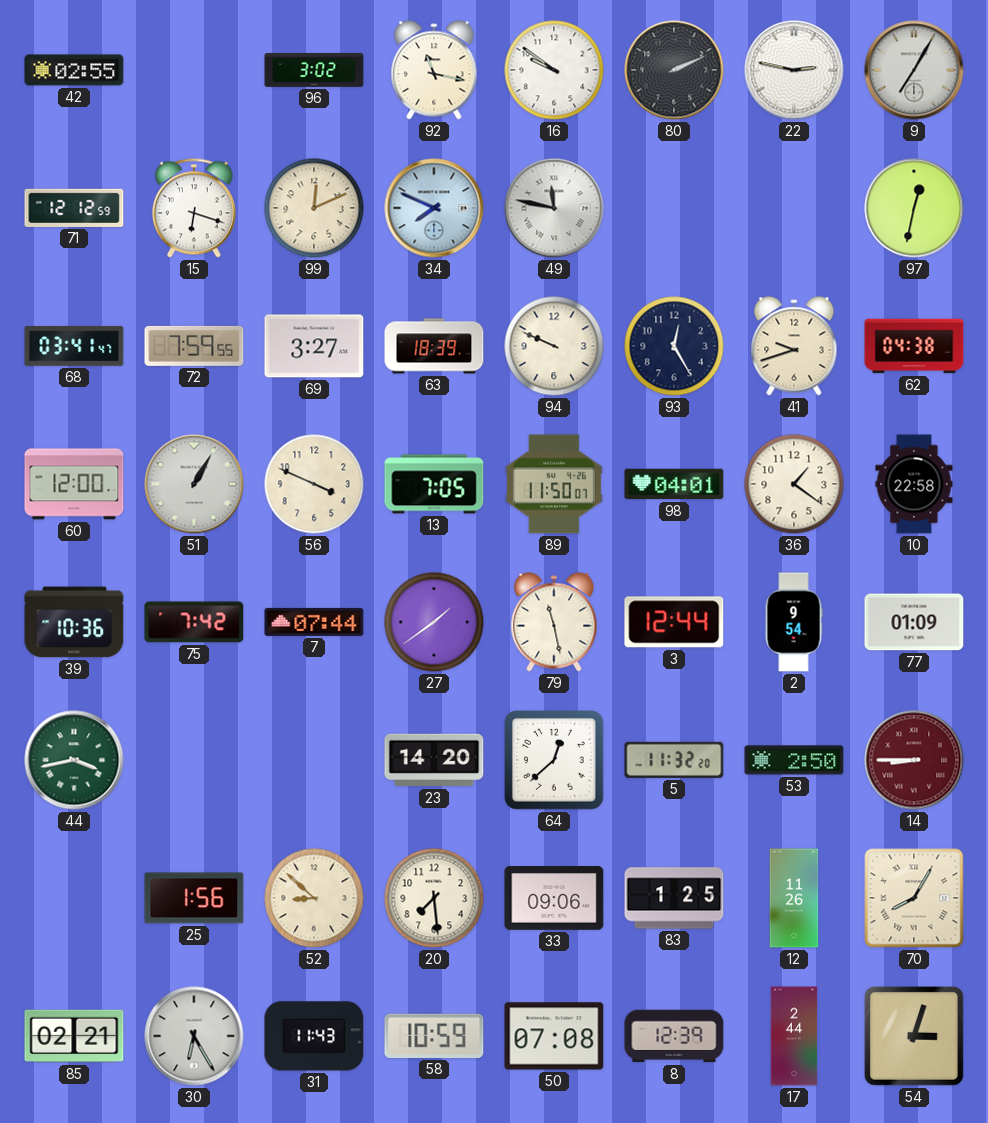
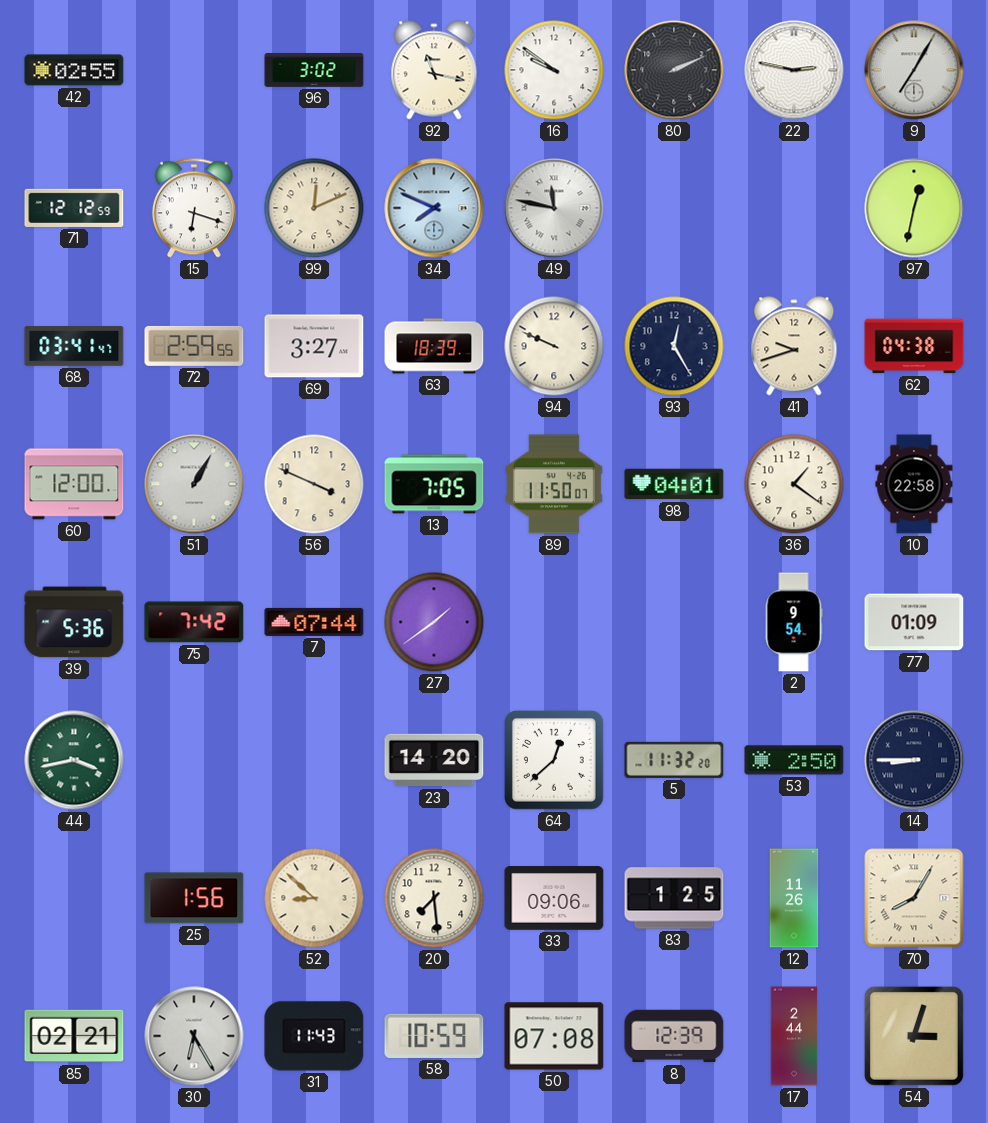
72: 7:59 -> 2:59
39: 10:36 -> 5:36
79: 11:28 -> none
3: 12:44 -> none
14 dial: burgundy -> navy
